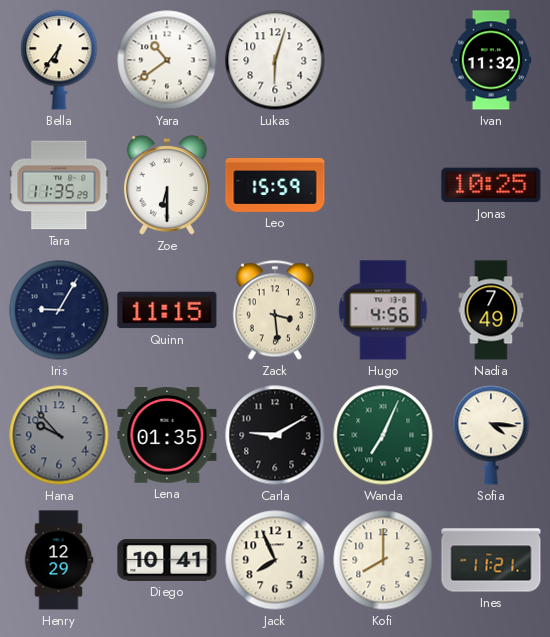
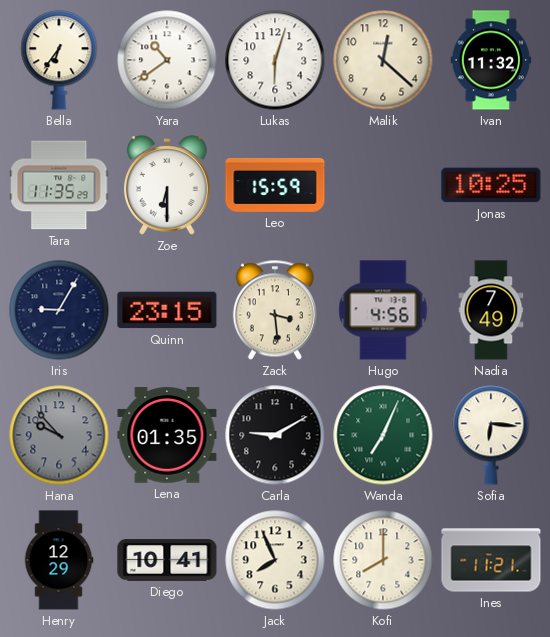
Malik: none -> 12:22
Quinn: 11:15 -> 23:15
Sofia: 4:16 -> 6:16
